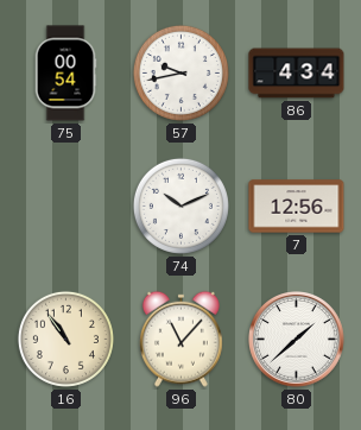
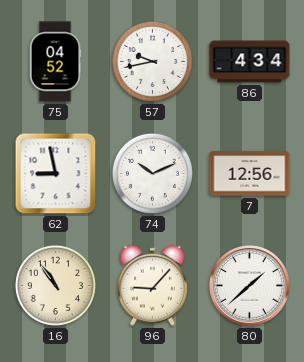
75: 00:54 -> 04:52
62: none -> 8:58
96: 11:07 -> 9:07
